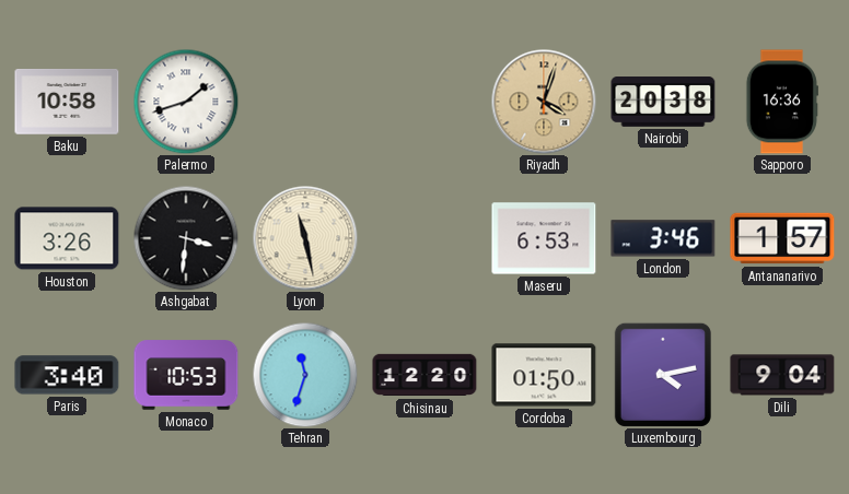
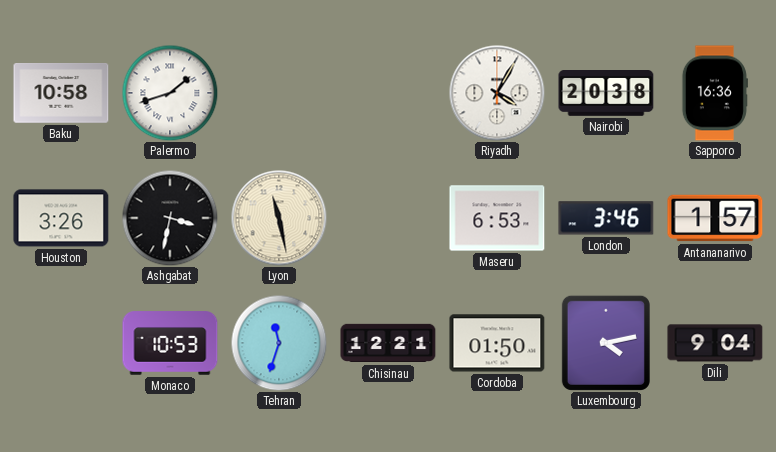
Riyadh: 4:03 -> 4:05
Riyadh dial: champagne -> white
Ashgabat: 3:31 -> 3:32
Paris: 3:40 -> none
Chisinau: 12:20 -> 12:21
